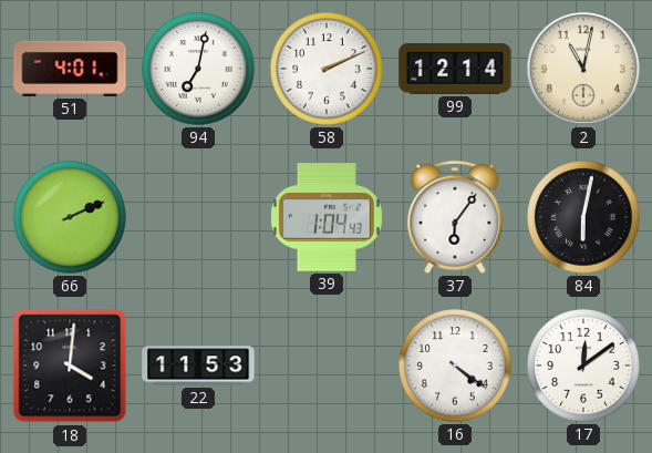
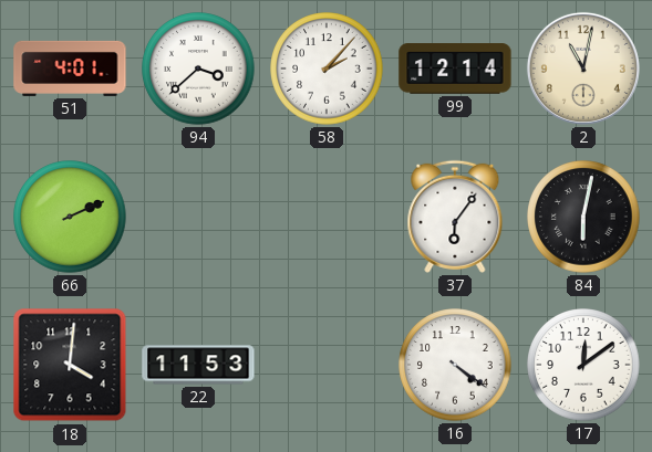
94: 7:02 -> 3:38
58: 2:11 -> 2:07
39: 1:04 -> none
